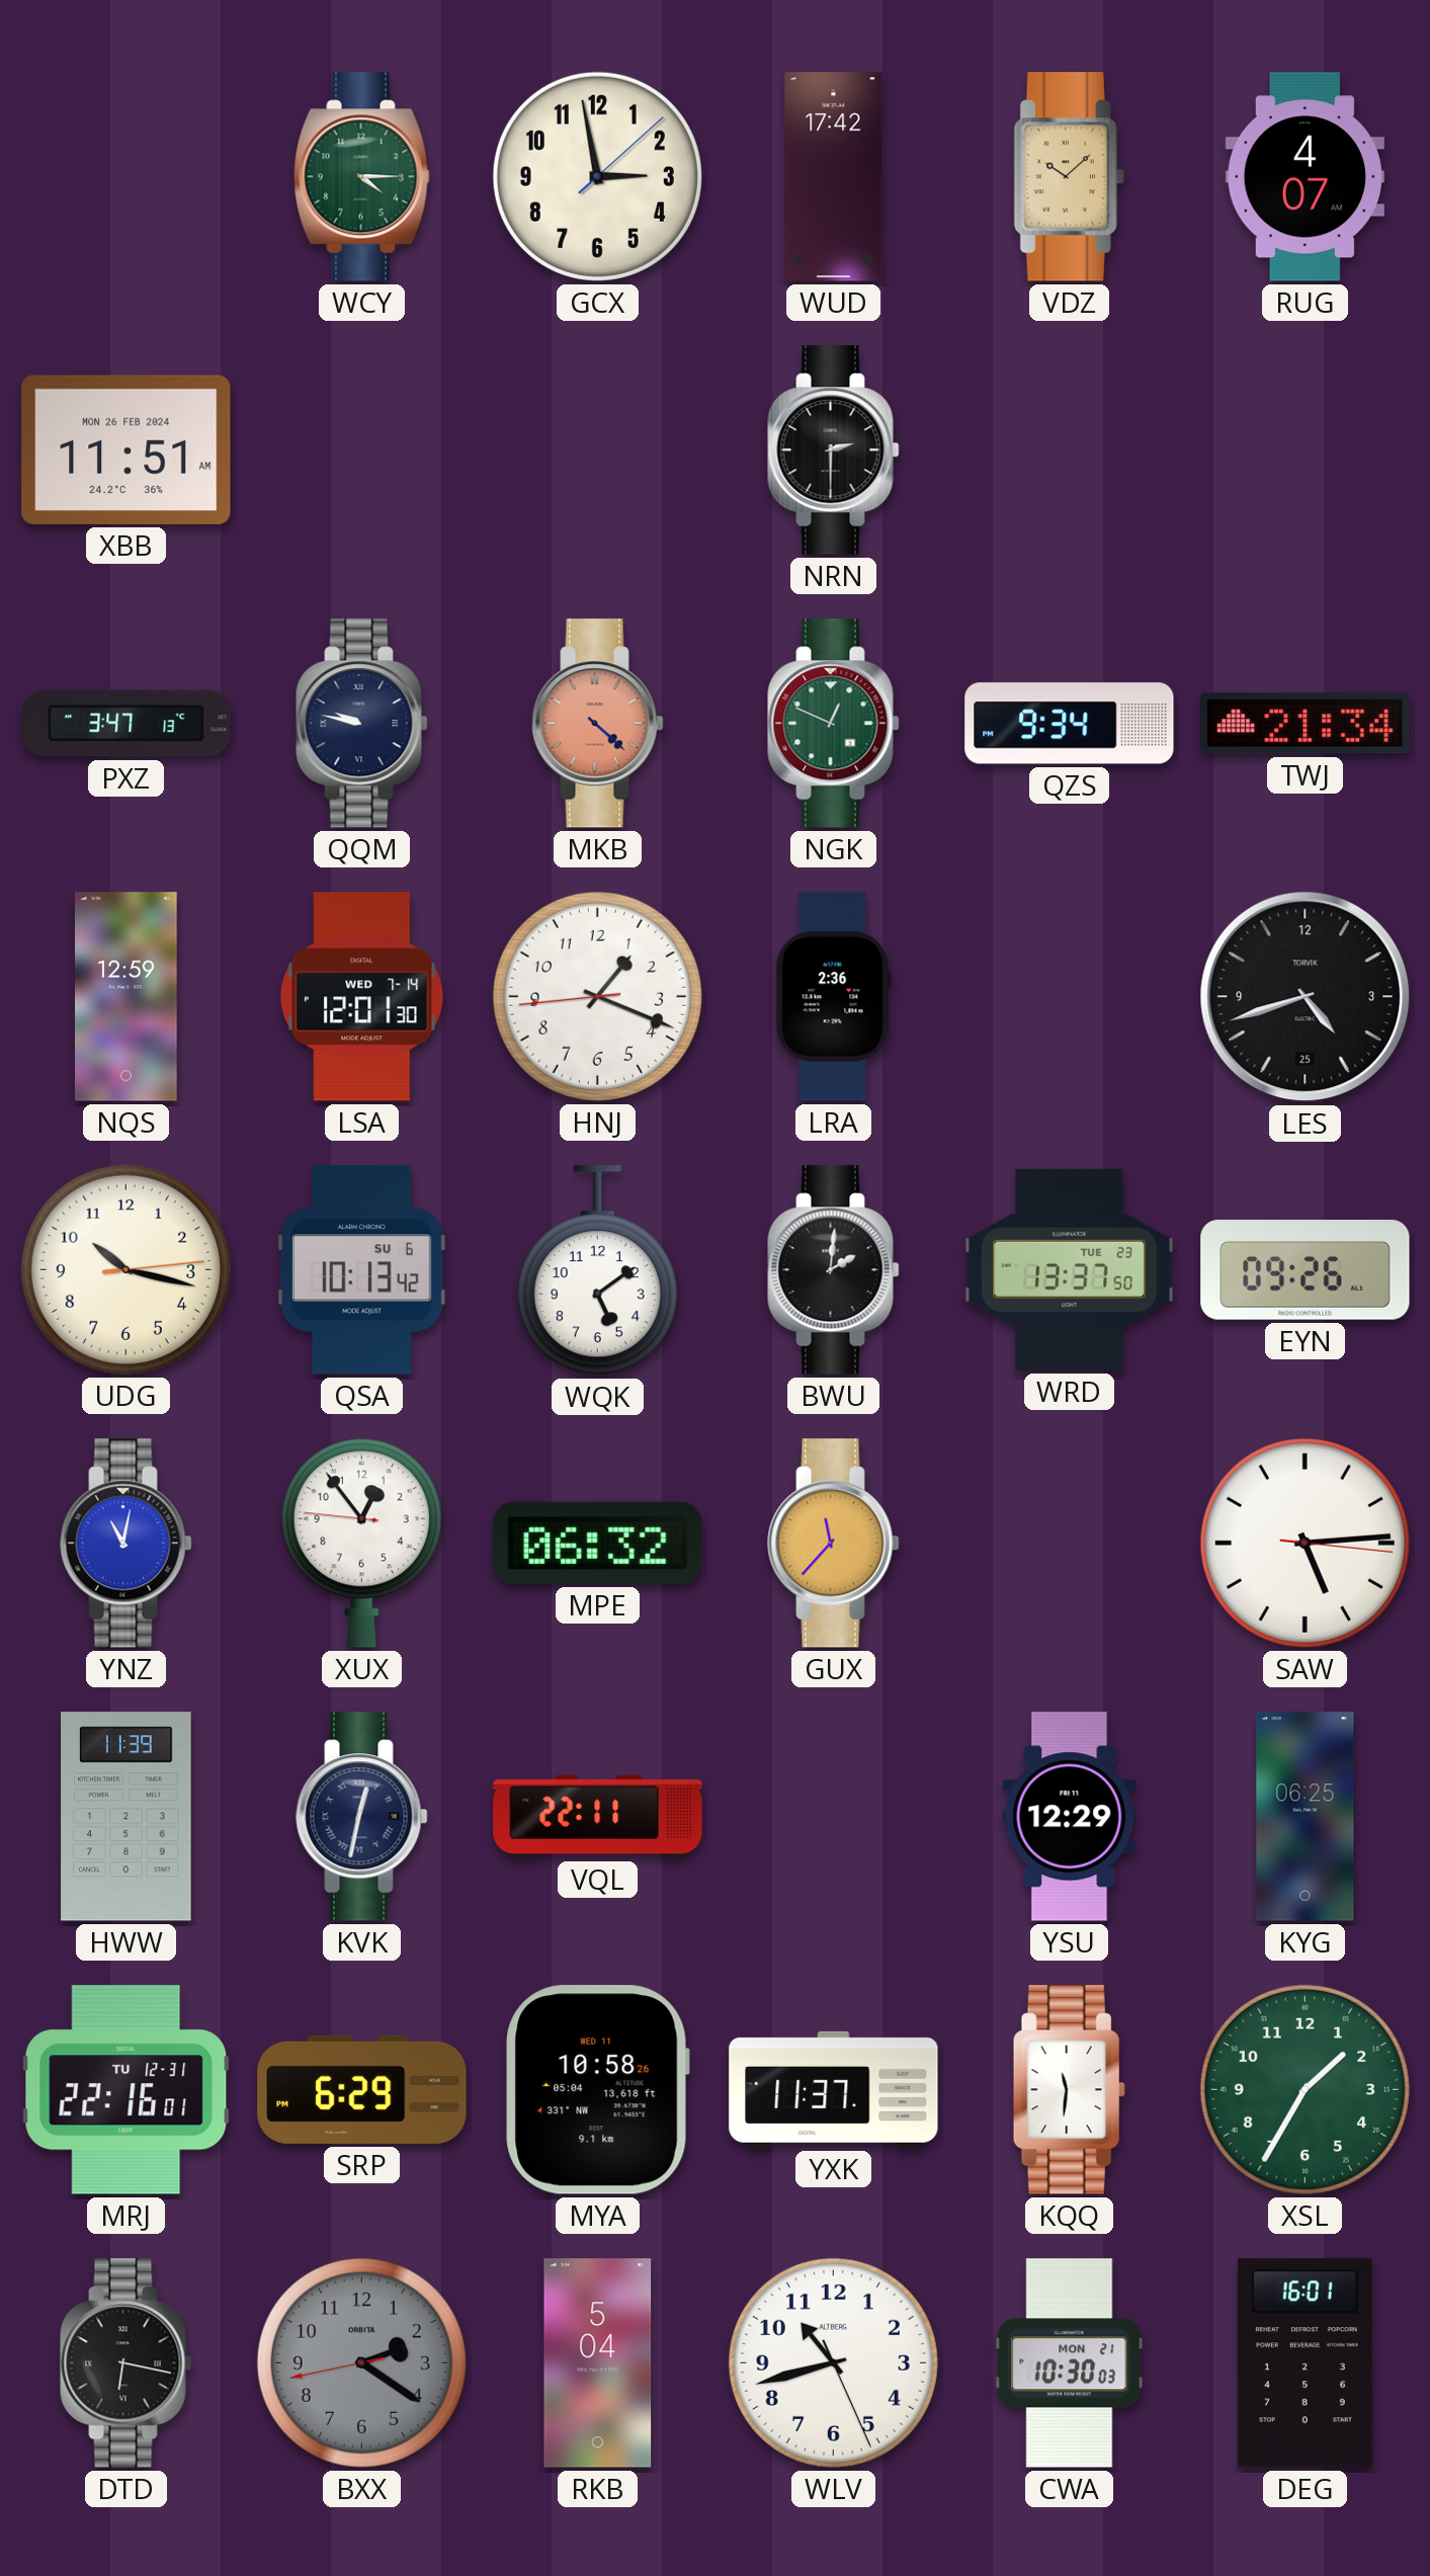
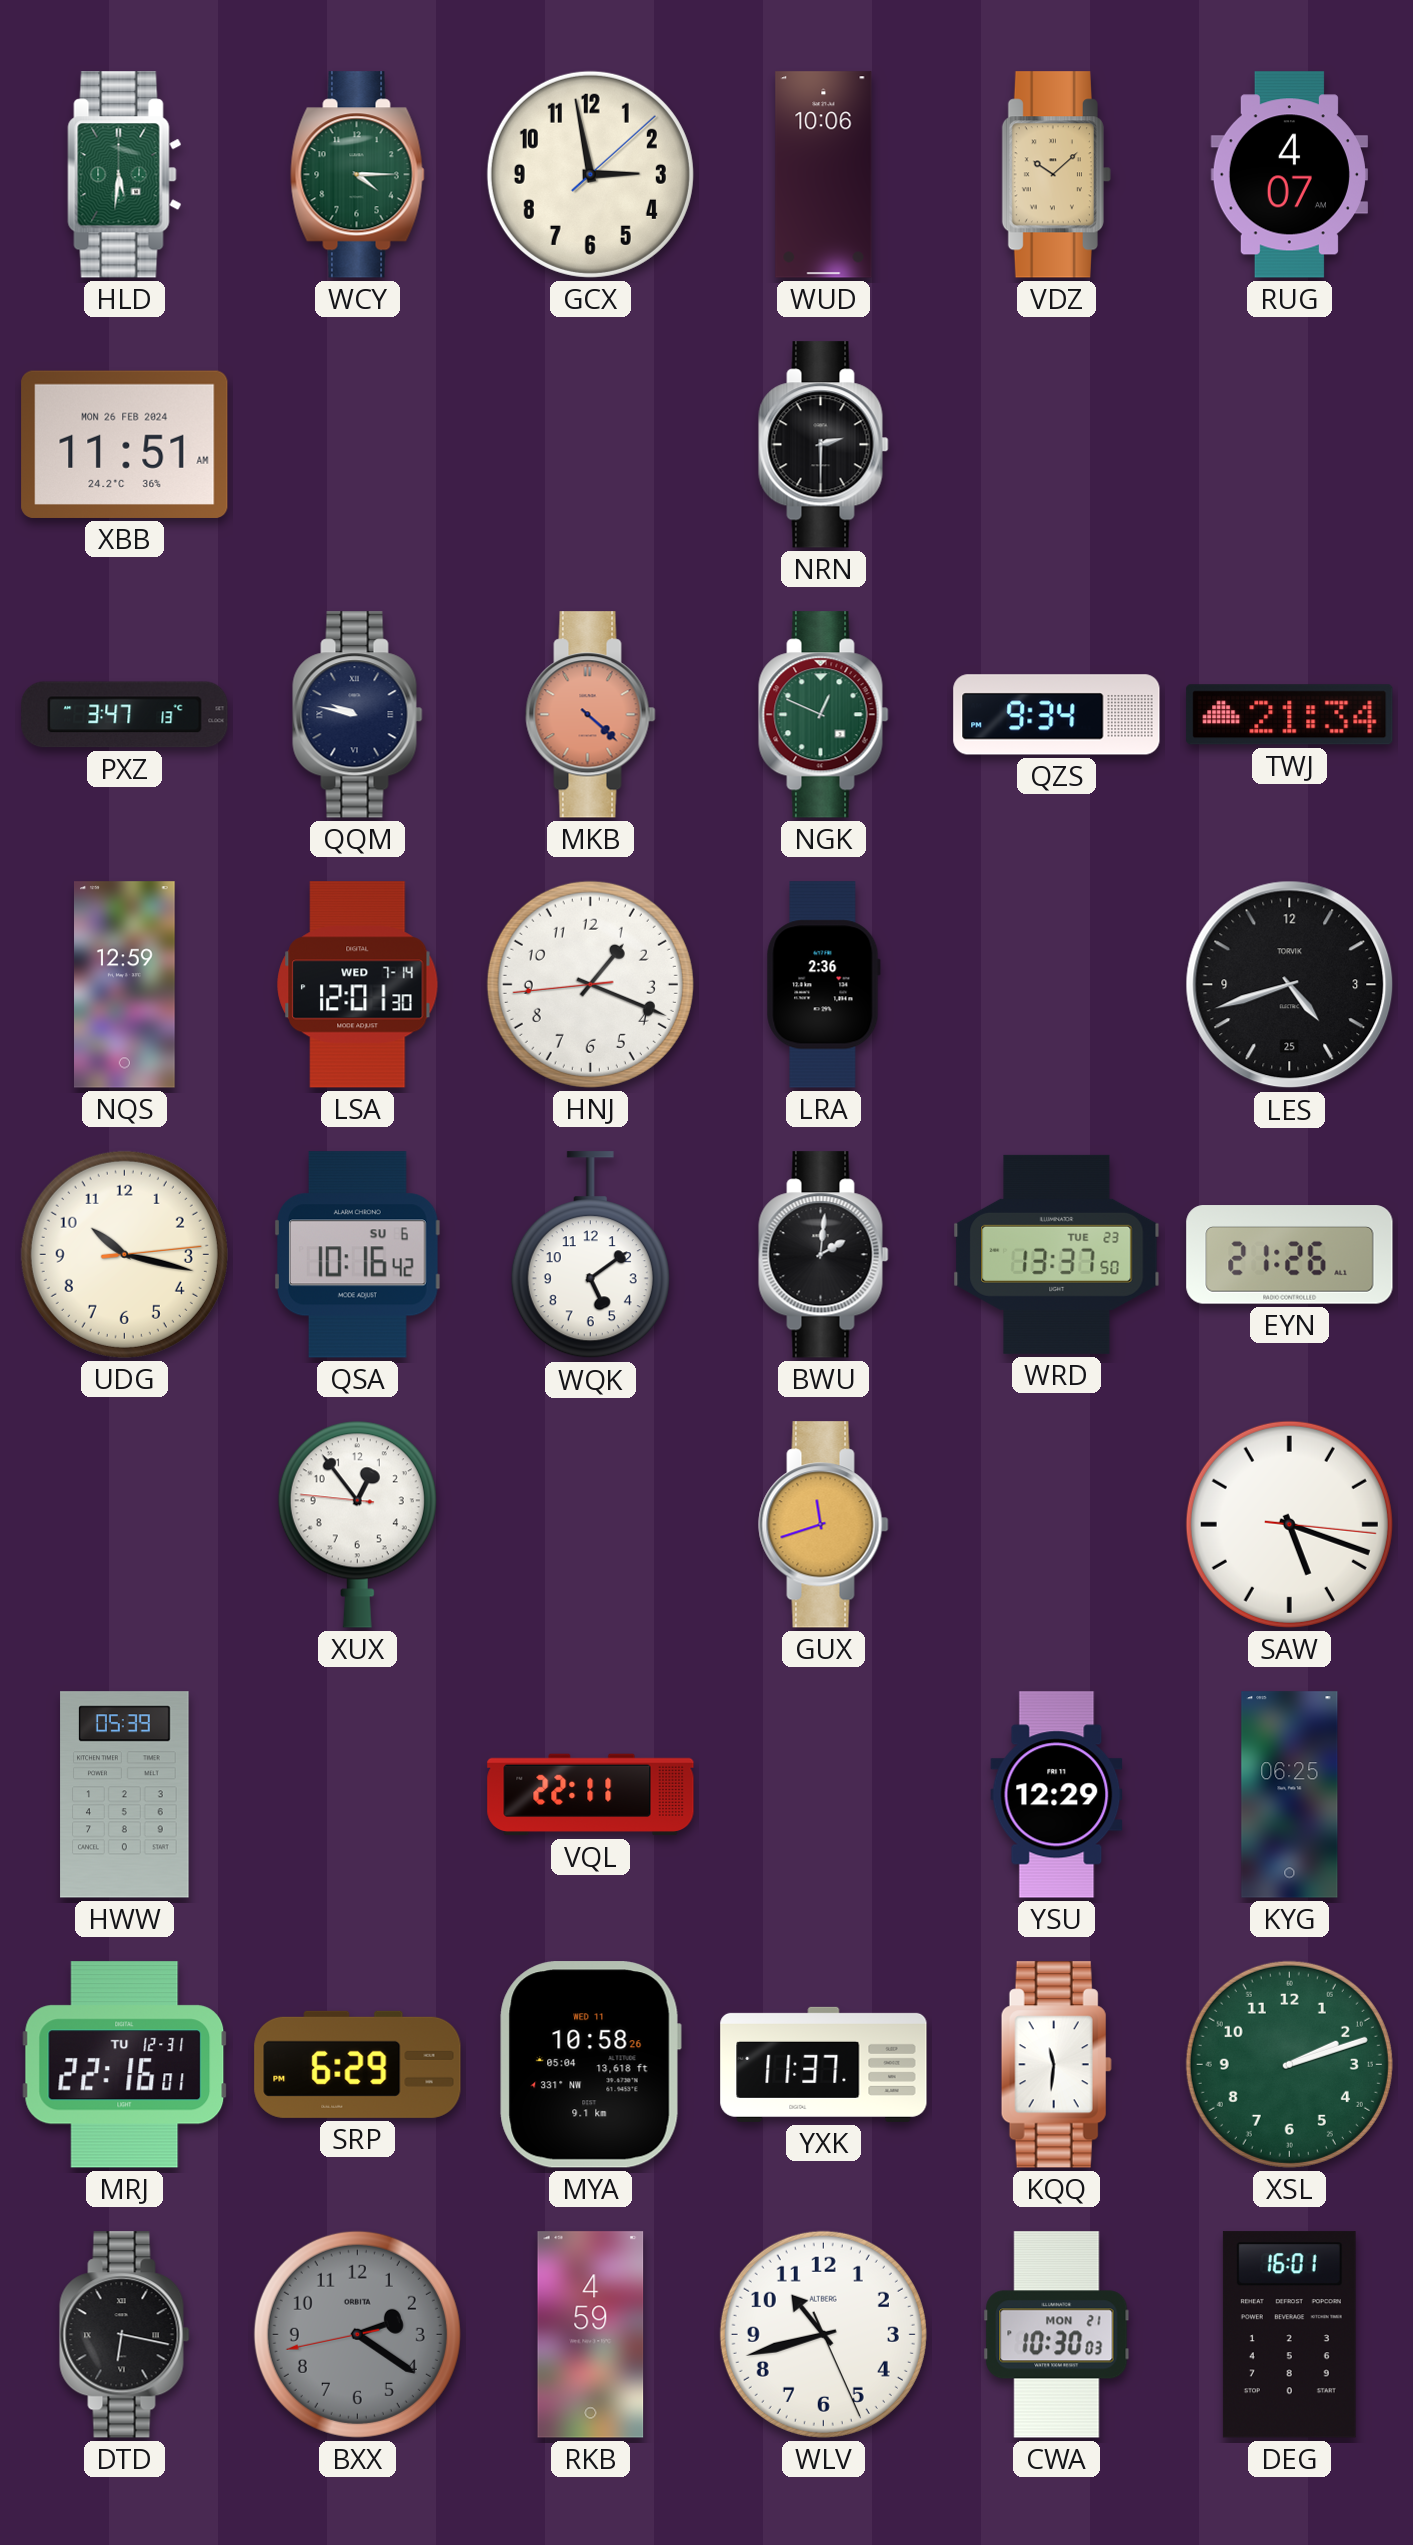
HLD: none -> 5:31
WUD: 17:42 -> 10:06
QSA: 10:13 -> 10:16
EYN: 09:26 -> 21:26
YNZ: 11:02 -> none
MPE: 06:32 -> none
GUX: 11:37 -> 11:42
SAW: 5:14 -> 5:18
HWW: 11:39 -> 05:39
KVK: 12:32 -> none
XSL: 1:35 -> 2:12
RKB: 5:04 -> 4:59
